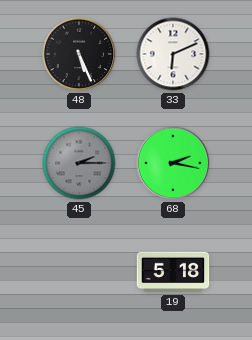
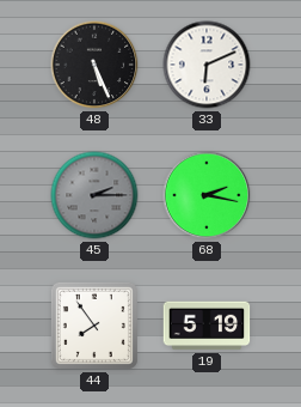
44: none -> 7:54
19: 5:18 -> 5:19
